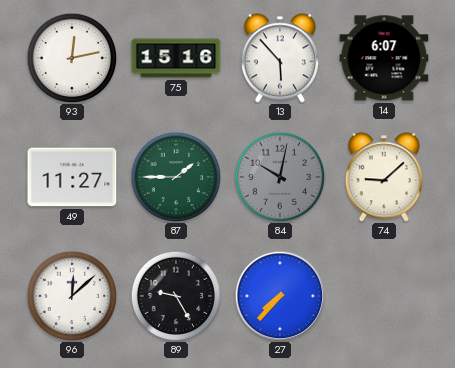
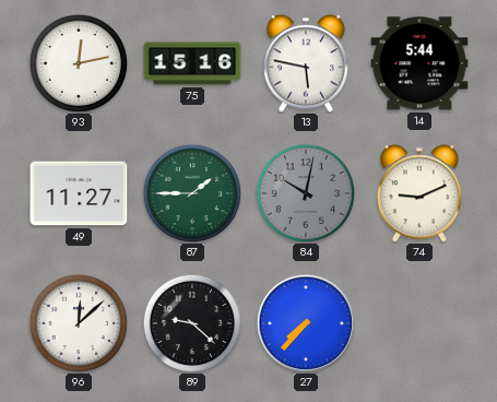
13: 5:53 -> 5:47
14: 6:07 -> 5:44
74: 9:08 -> 9:11
89: 9:25 -> 9:22
